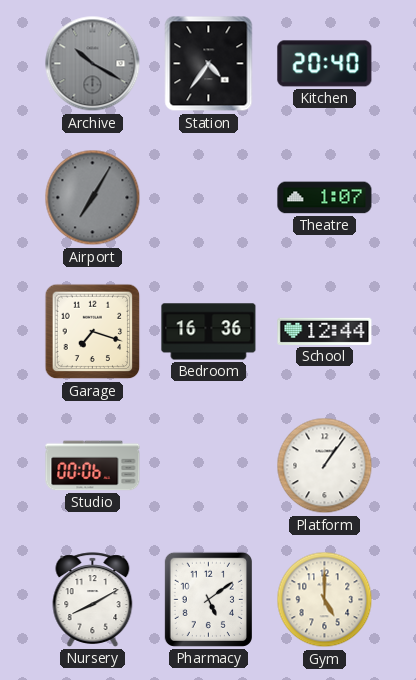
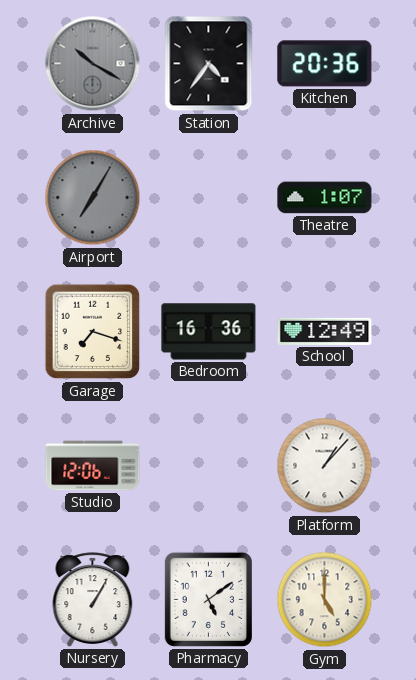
Kitchen: 20:40 -> 20:36
School: 12:44 -> 12:49
Studio: 00:06 -> 12:06
Platform: 1:06 -> 1:07
Nursery: 8:10 -> 1:05
